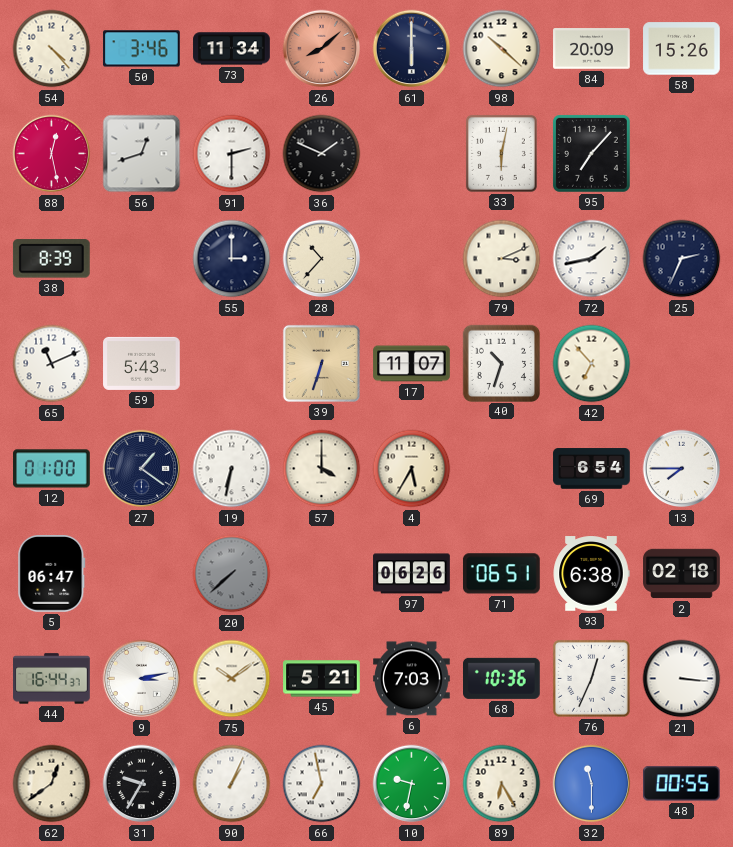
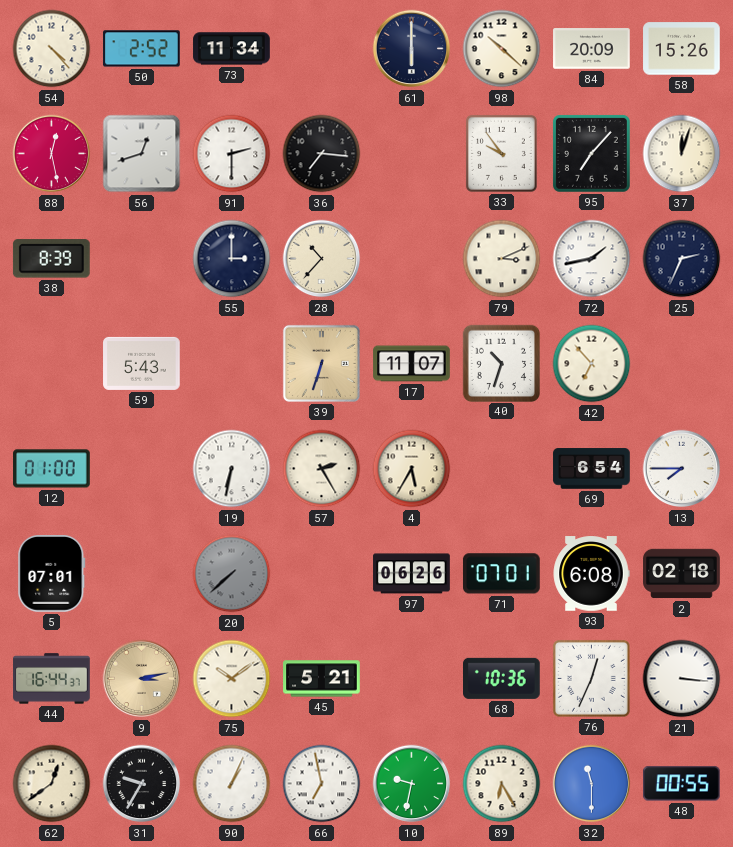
50: 3:46 -> 2:52
26: 8:08 -> none
36: 1:49 -> 7:16
33: 6:02 -> 9:54
37: none -> 12:03
65: 11:11 -> none
27: 1:21 -> none
57: 4:00 -> 2:25
5: 06:47 -> 07:01
71: 06:51 -> 07:01
93: 6:38 -> 6:08
9 dial: white -> champagne
6: 7:03 -> none
